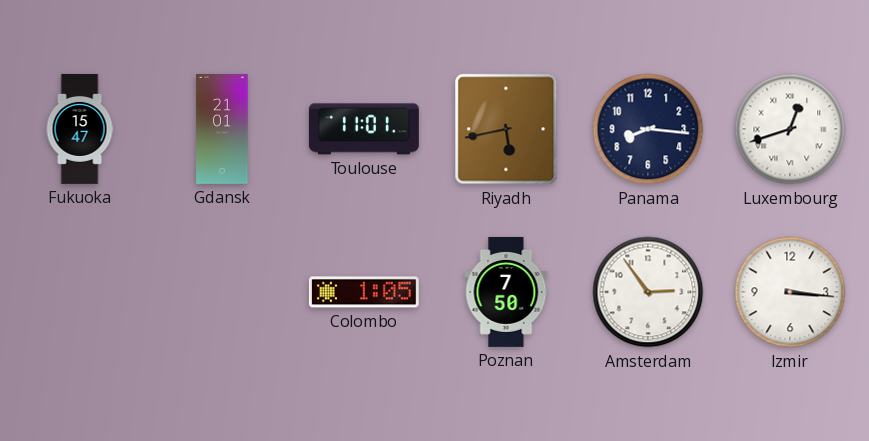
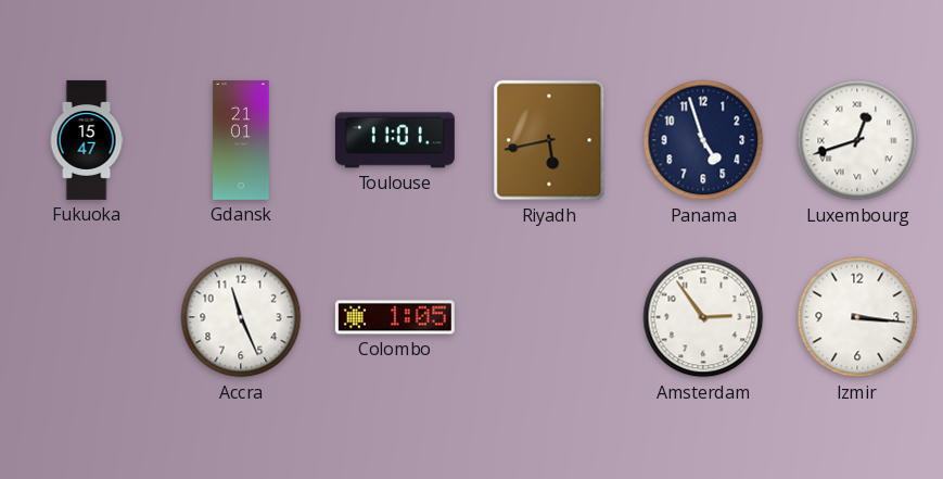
Panama: 8:16 -> 4:57
Accra: none -> 11:26
Poznan: 7:50 -> none
